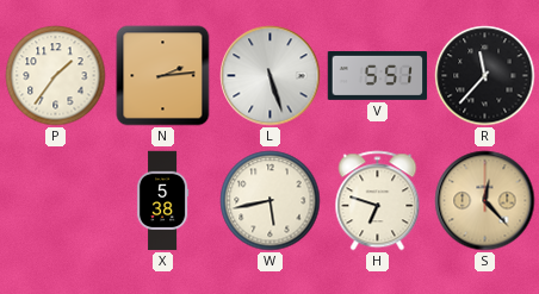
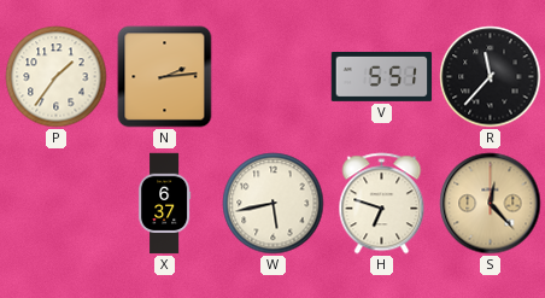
L: 5:27 -> none
X: 5:38 -> 6:37
